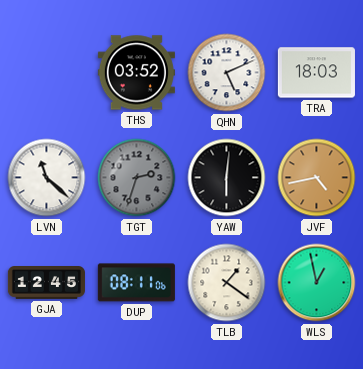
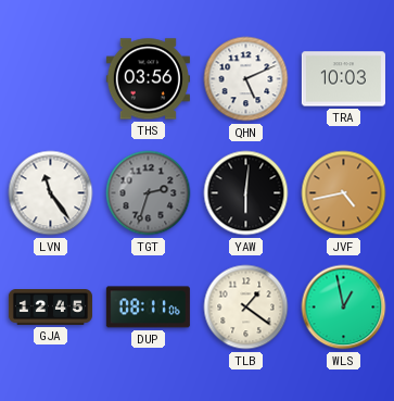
THS: 03:52 -> 03:56
TRA: 18:03 -> 10:03
LVN: 11:22 -> 11:24
